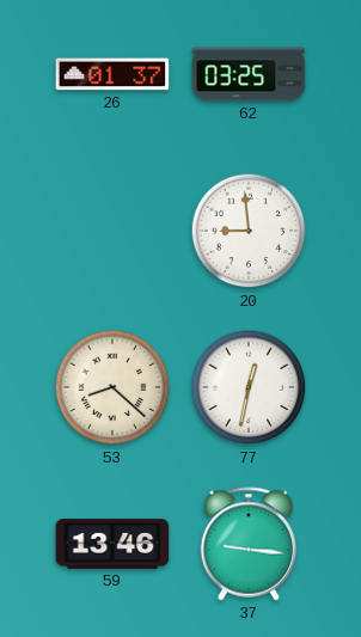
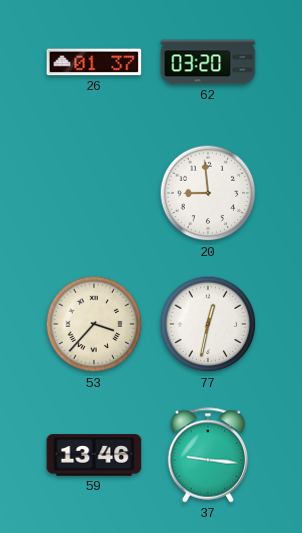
62: 03:25 -> 03:20
53: 8:22 -> 3:37
